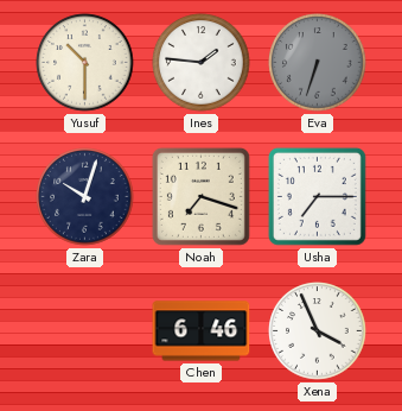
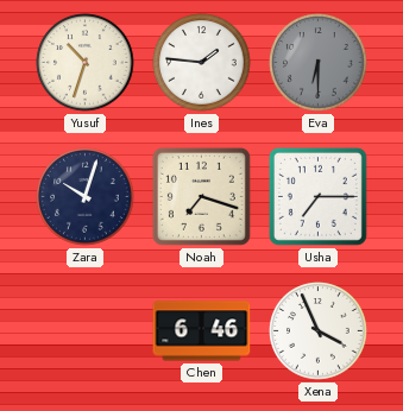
Yusuf: 10:30 -> 10:33
Eva: 6:33 -> 6:30
